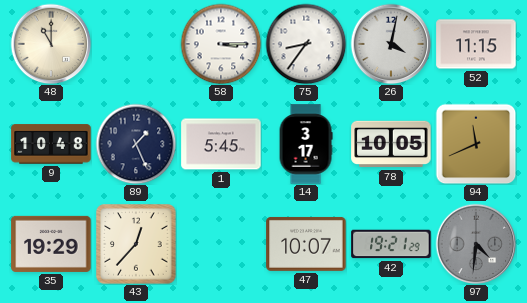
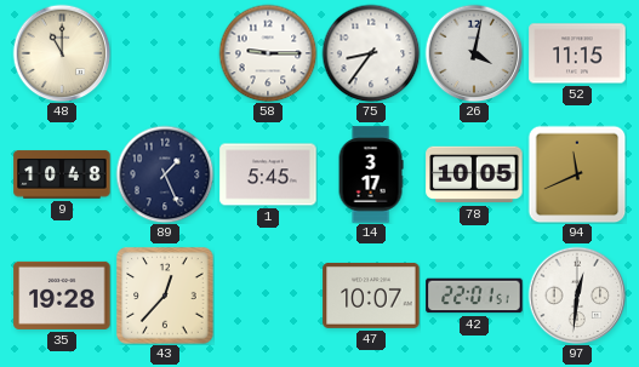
58: 3:15 -> 9:15
35: 19:29 -> 19:28
42: 19:21 -> 22:01
97: 4:31 -> 12:31
97 dial: grey -> white
